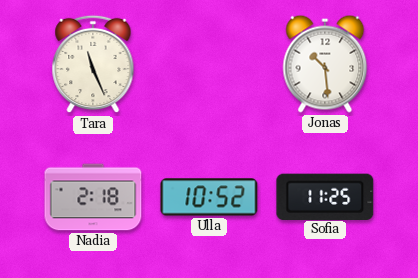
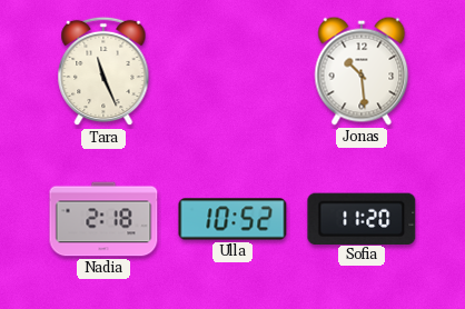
Sofia: 11:25 -> 11:20
